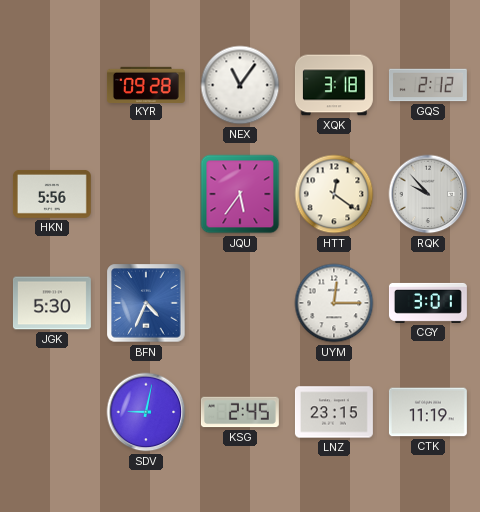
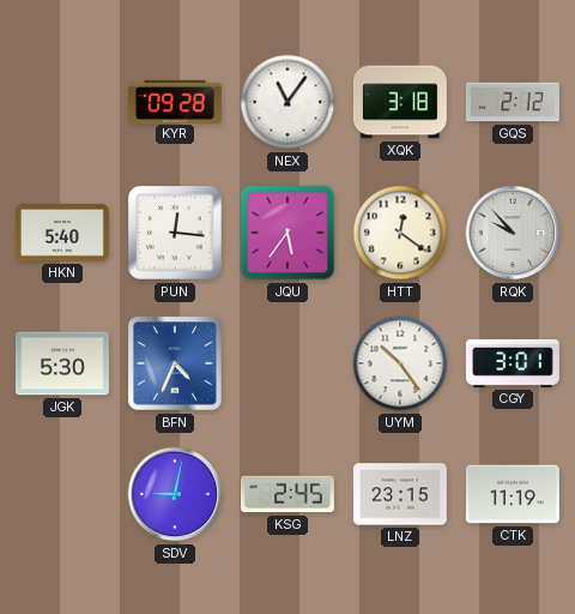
HKN: 5:56 -> 5:40
PUN: none -> 12:16
UYM: 12:15 -> 10:24
